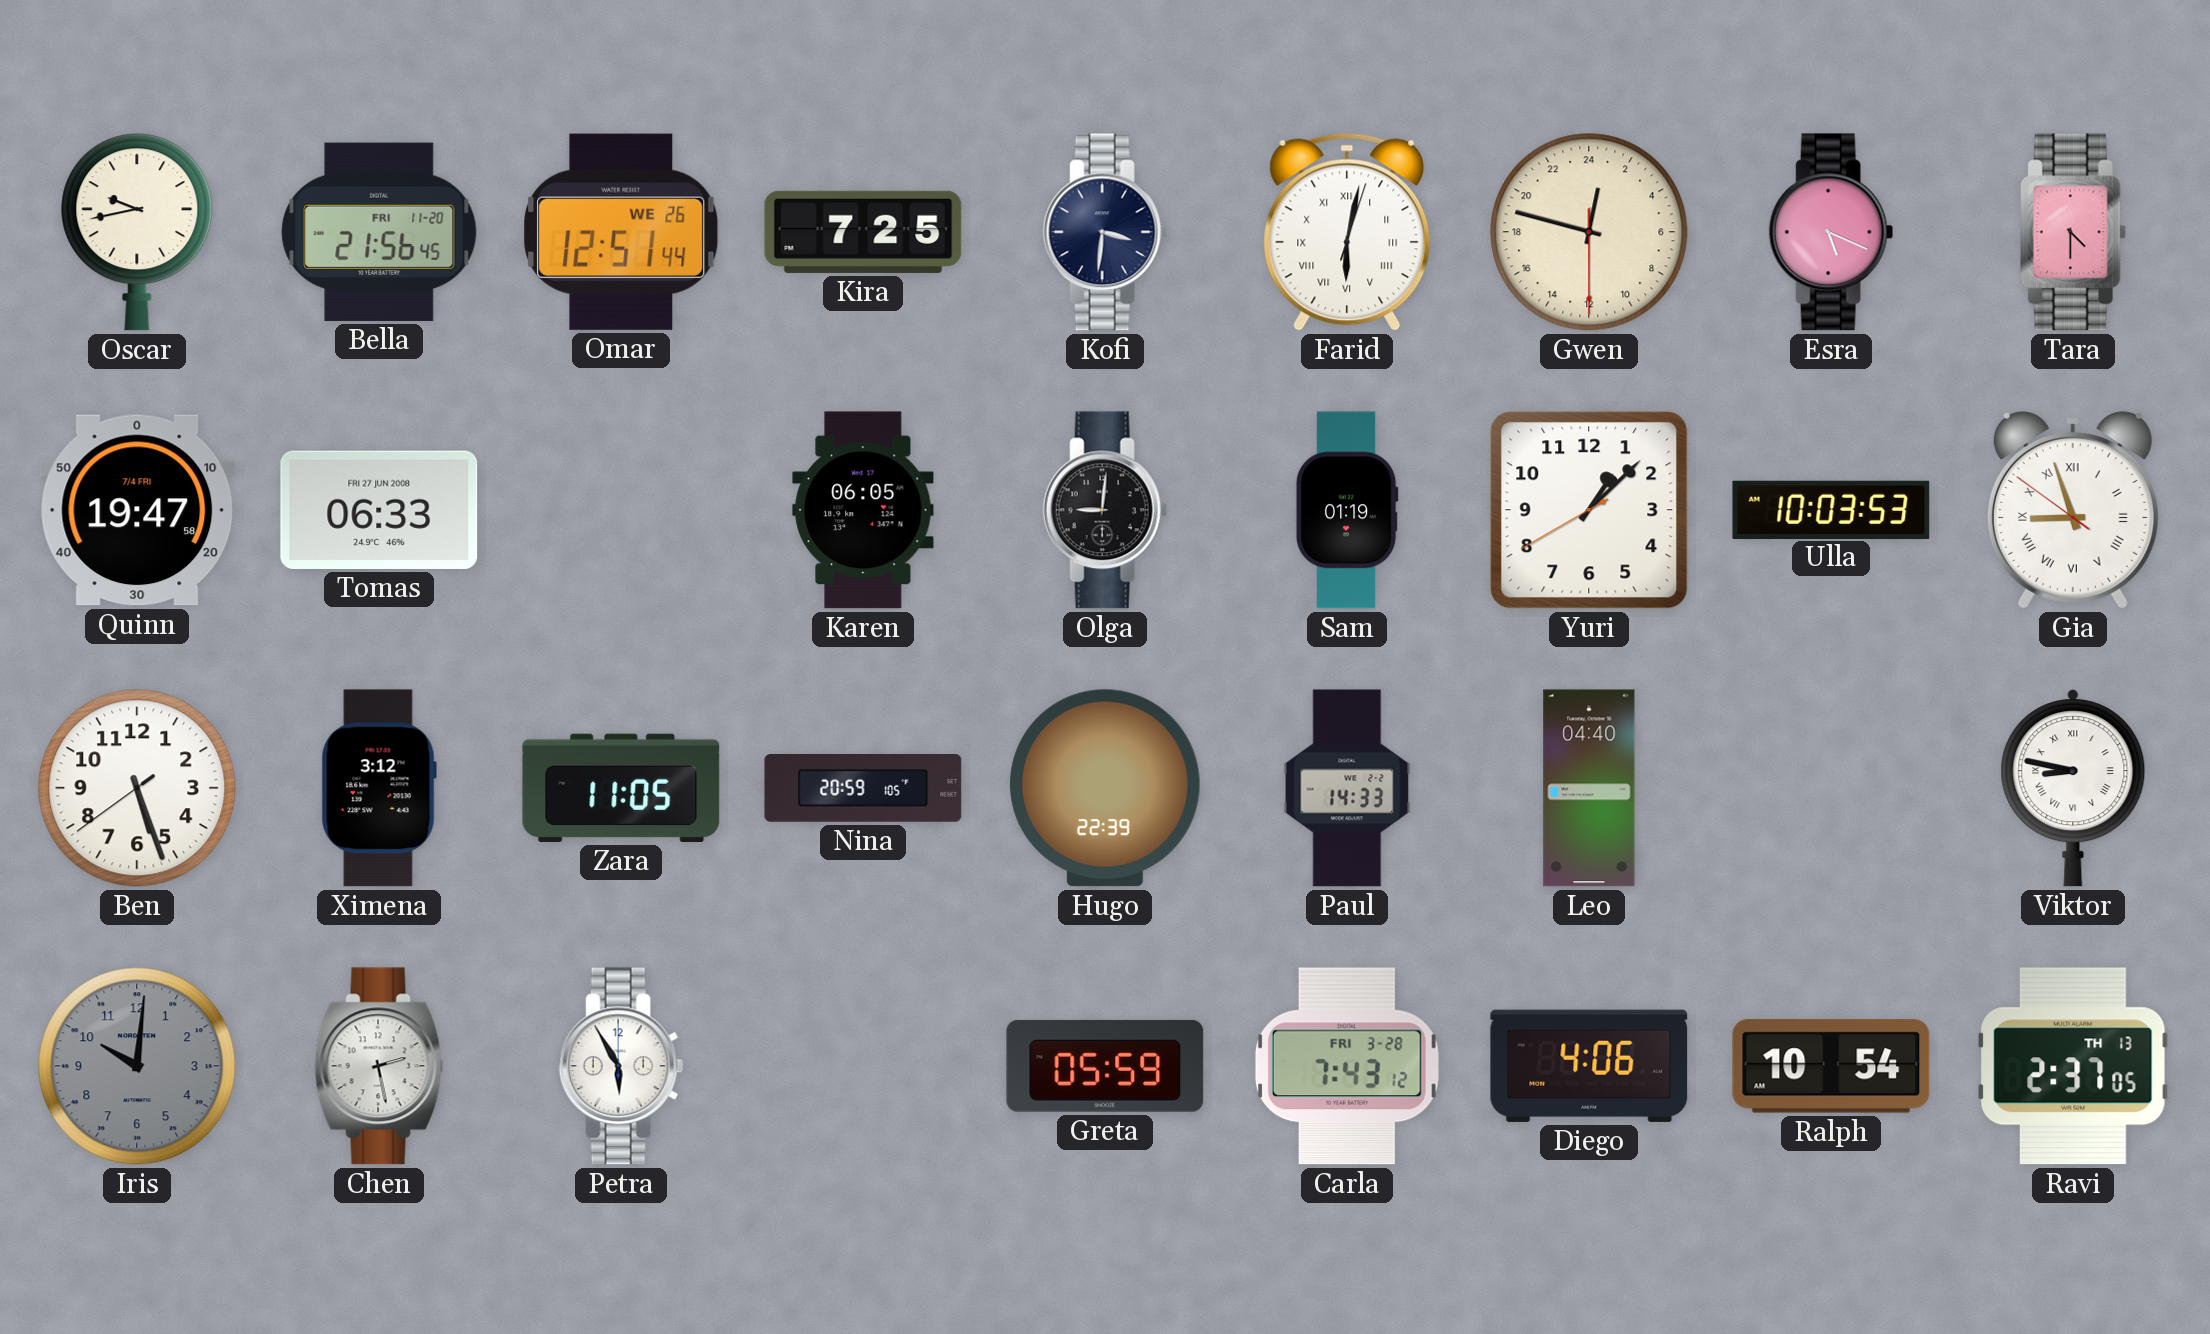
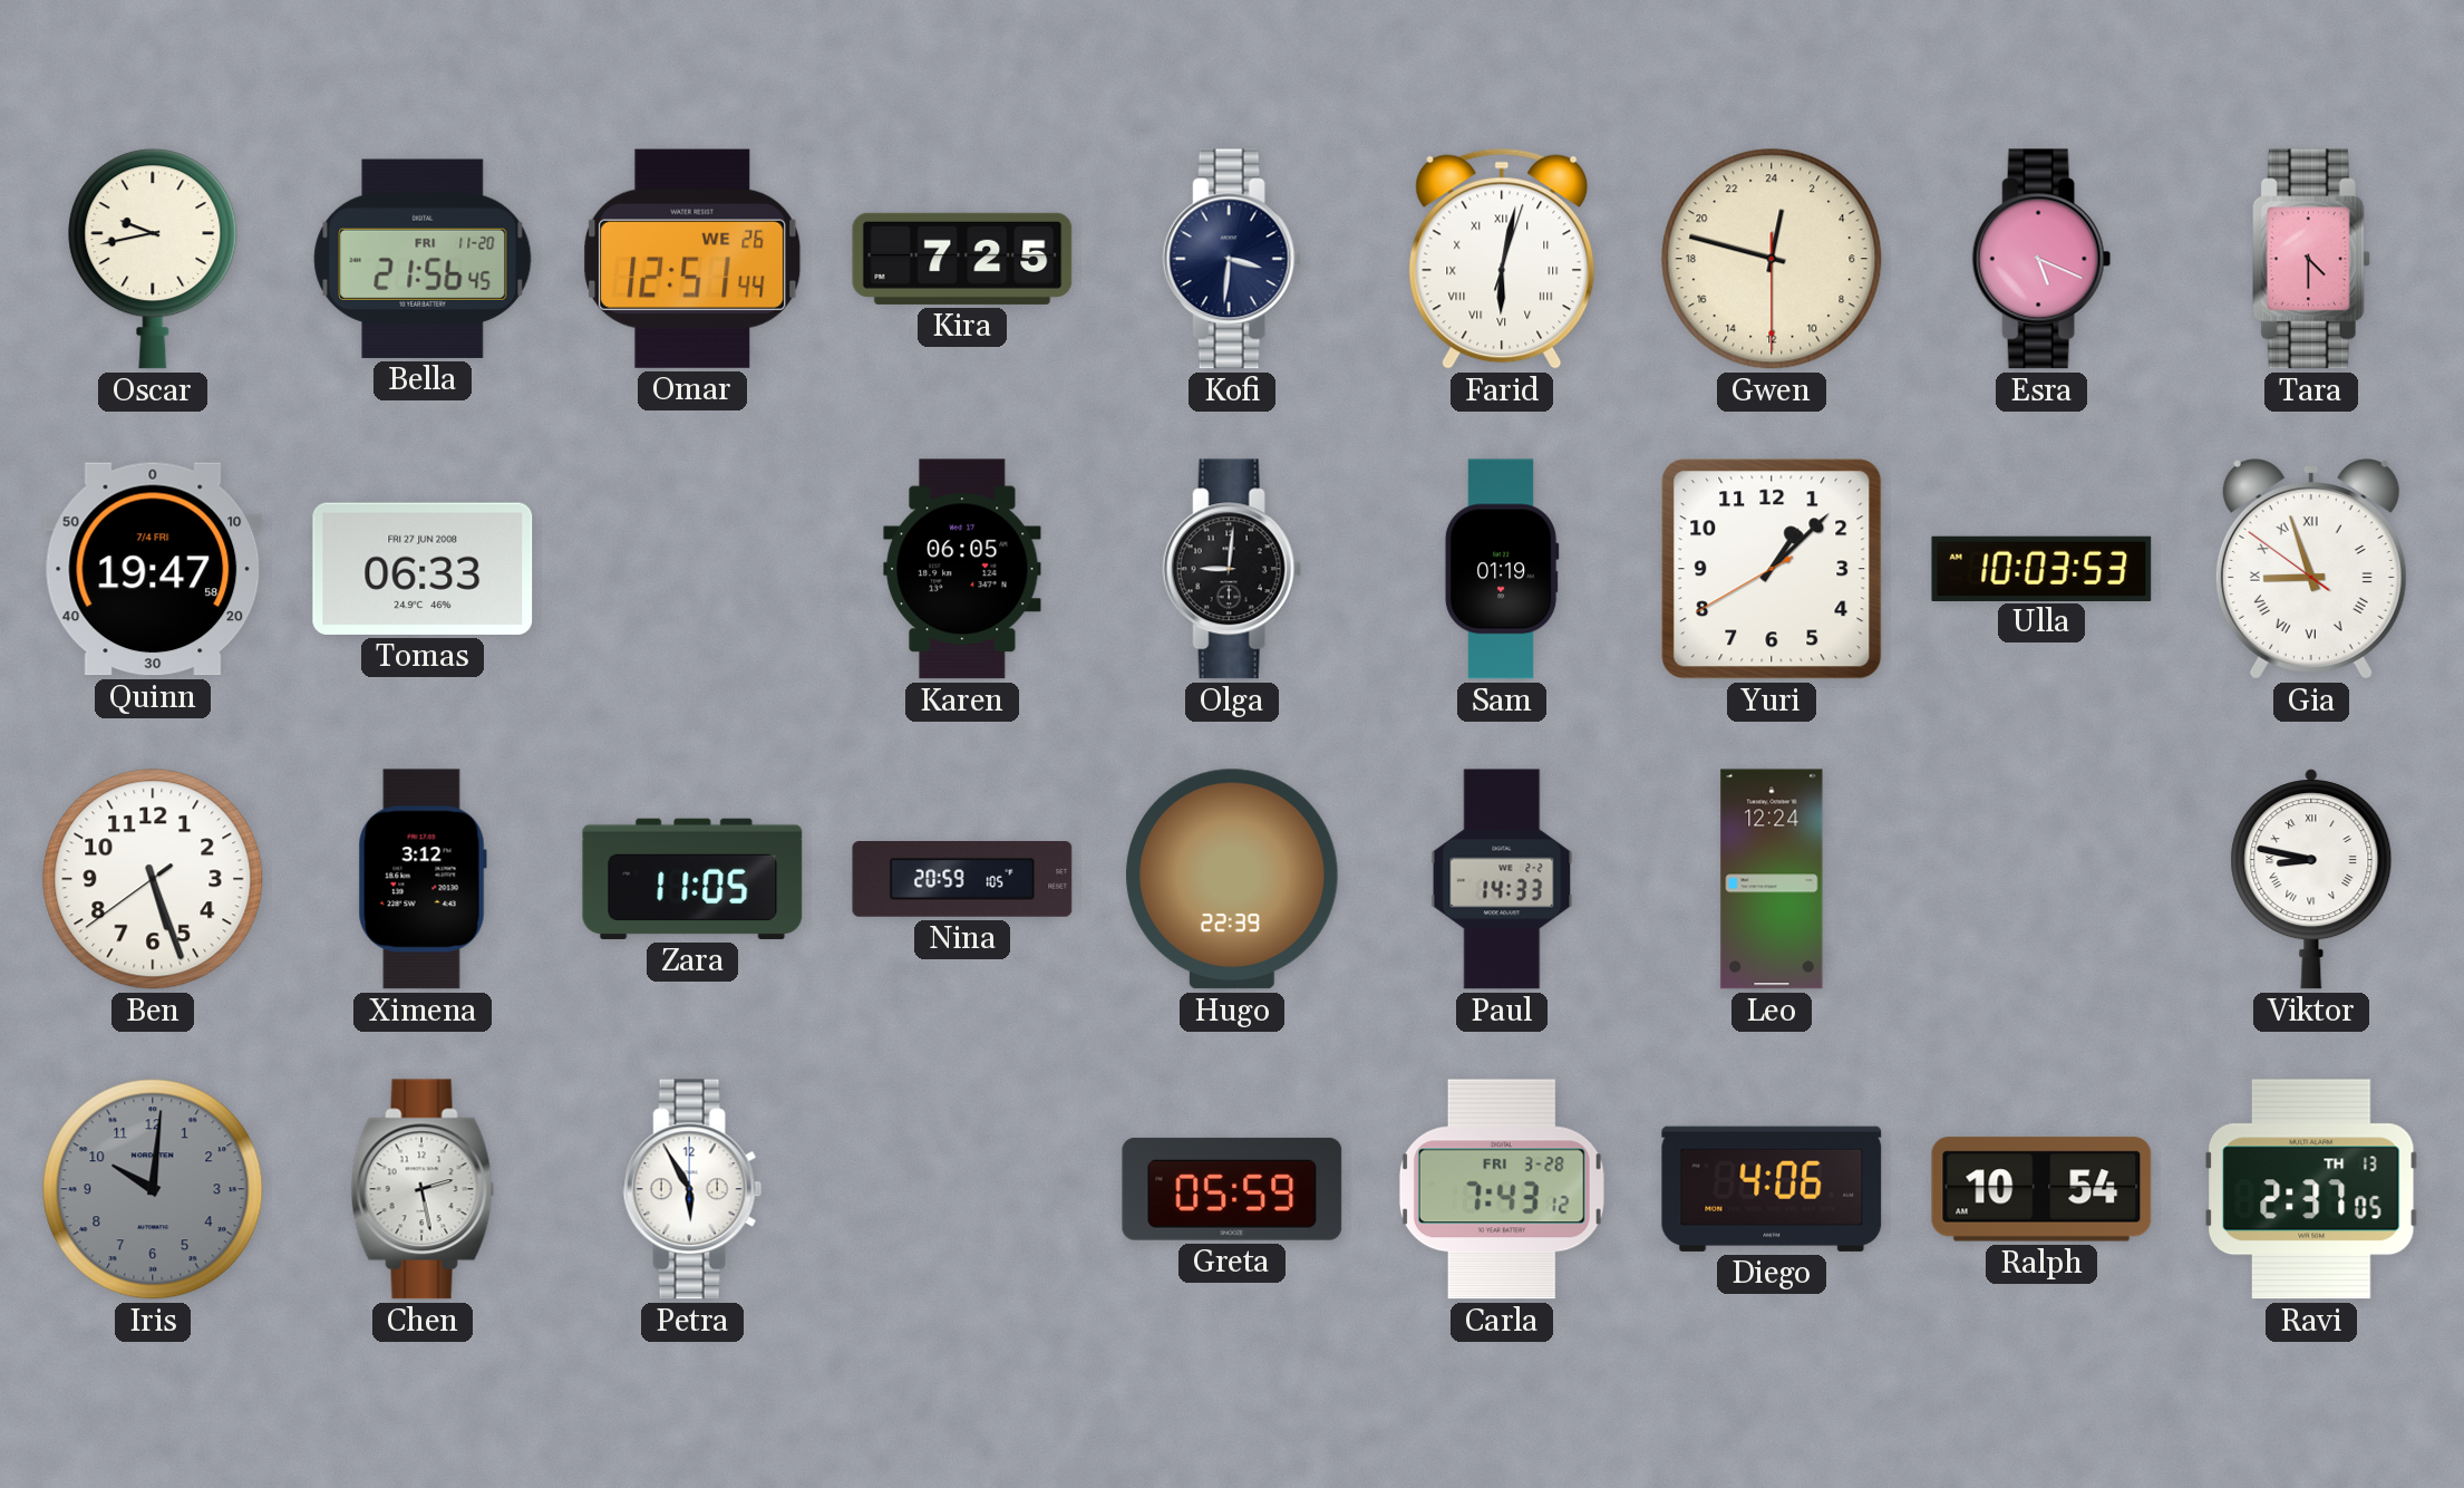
Leo: 04:40 -> 12:24
